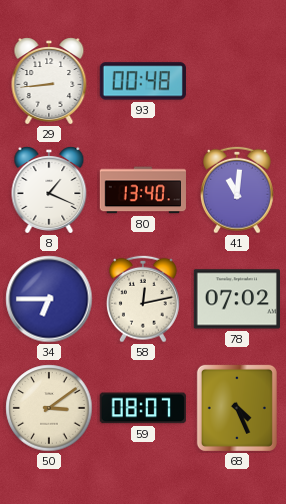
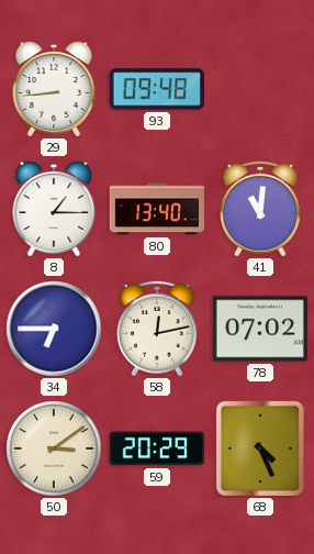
93: 00:48 -> 09:48
8: 1:19 -> 1:15
59: 08:07 -> 20:29
